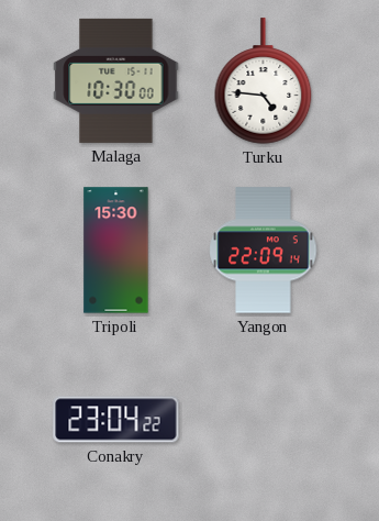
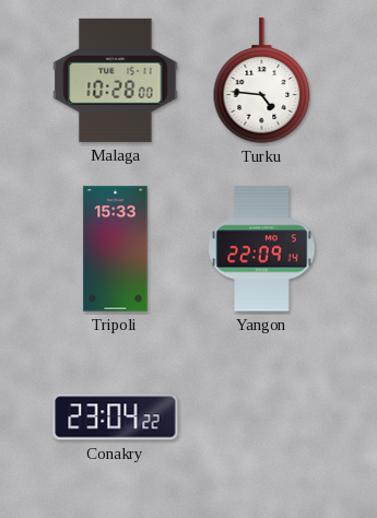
Malaga: 10:30 -> 10:28
Tripoli: 15:30 -> 15:33
